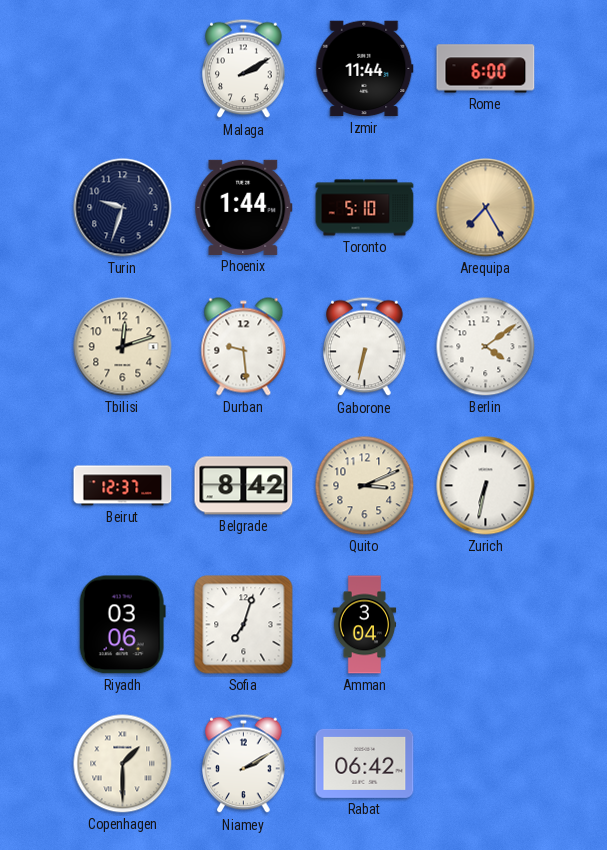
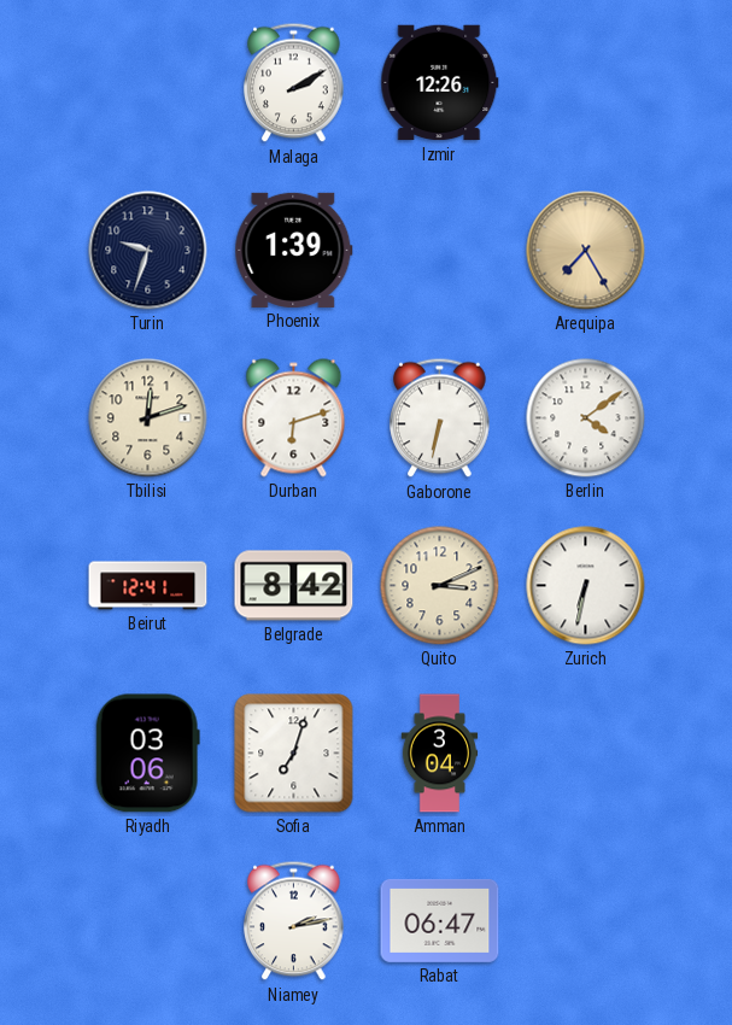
Izmir: 11:44 -> 12:26
Rome: 6:00 -> none
Phoenix: 1:44 -> 1:39
Toronto: 5:10 -> none
Durban: 9:29 -> 6:12
Beirut: 12:37 -> 12:41
Copenhagen: 1:30 -> none
Niamey: 2:10 -> 2:13
Rabat: 06:42 -> 06:47
